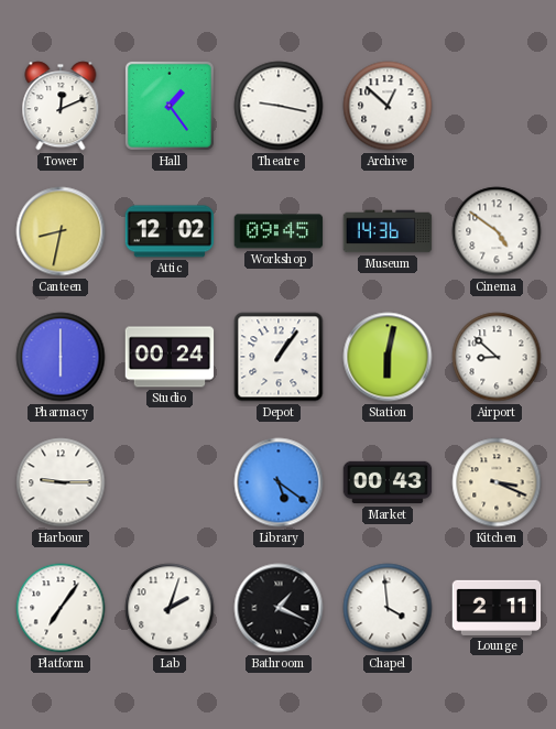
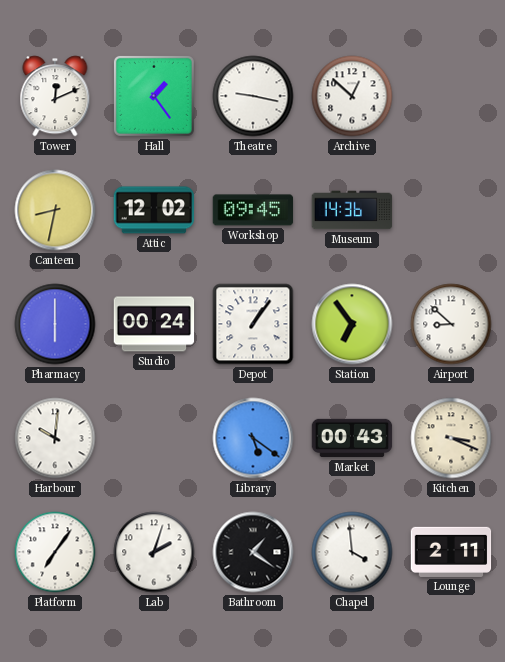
Cinema: 4:51 -> none
Station: 6:02 -> 6:54
Harbour: 9:15 -> 10:01
Bathroom: 1:19 -> 1:21
